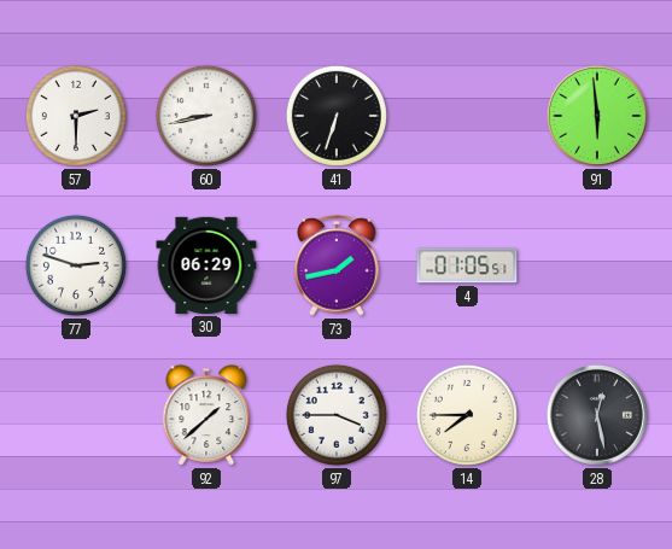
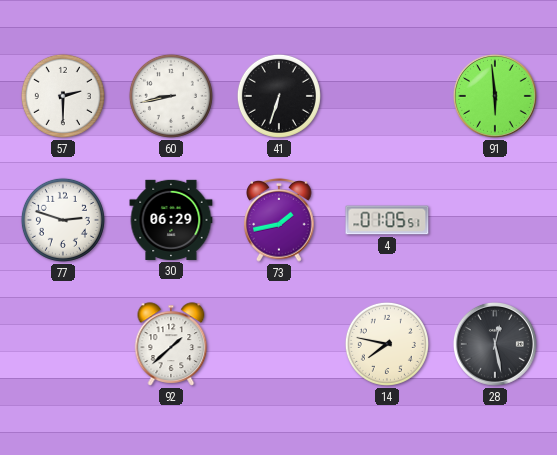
97: 3:45 -> none
14: 7:45 -> 7:47
